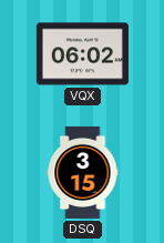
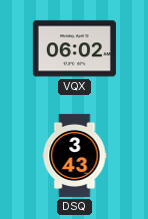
DSQ: 3:15 -> 3:43
